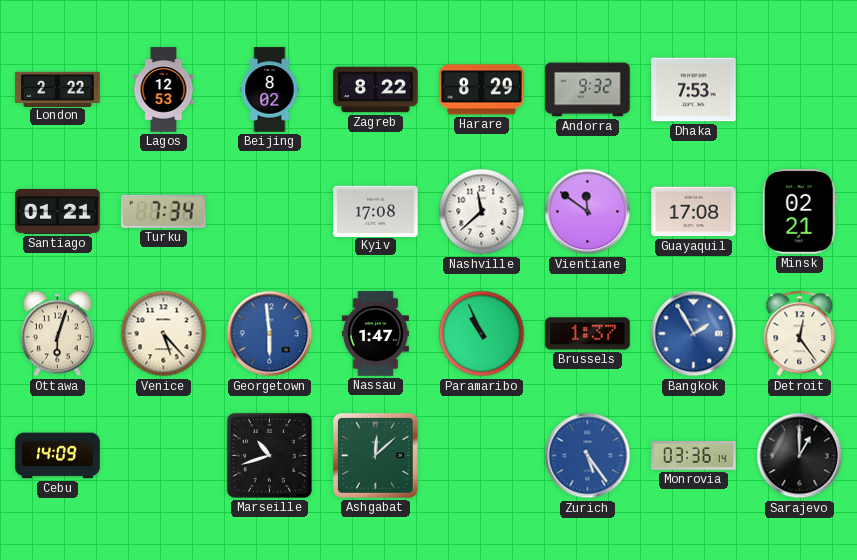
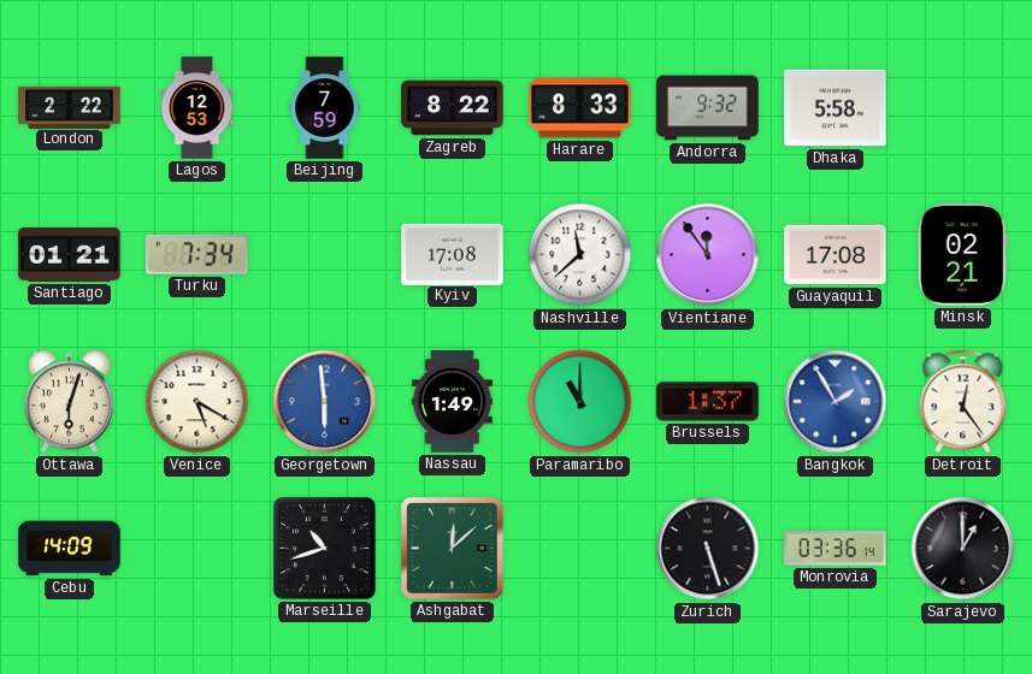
Beijing: 8:02 -> 7:59
Harare: 8:29 -> 8:33
Dhaka: 7:53 -> 5:58
Vientiane: 11:51 -> 11:54
Venice: 5:23 -> 5:20
Nassau: 1:47 -> 1:49
Paramaribo: 10:56 -> 11:00
Zurich: 5:24 -> 5:27
Zurich dial: blue -> black
